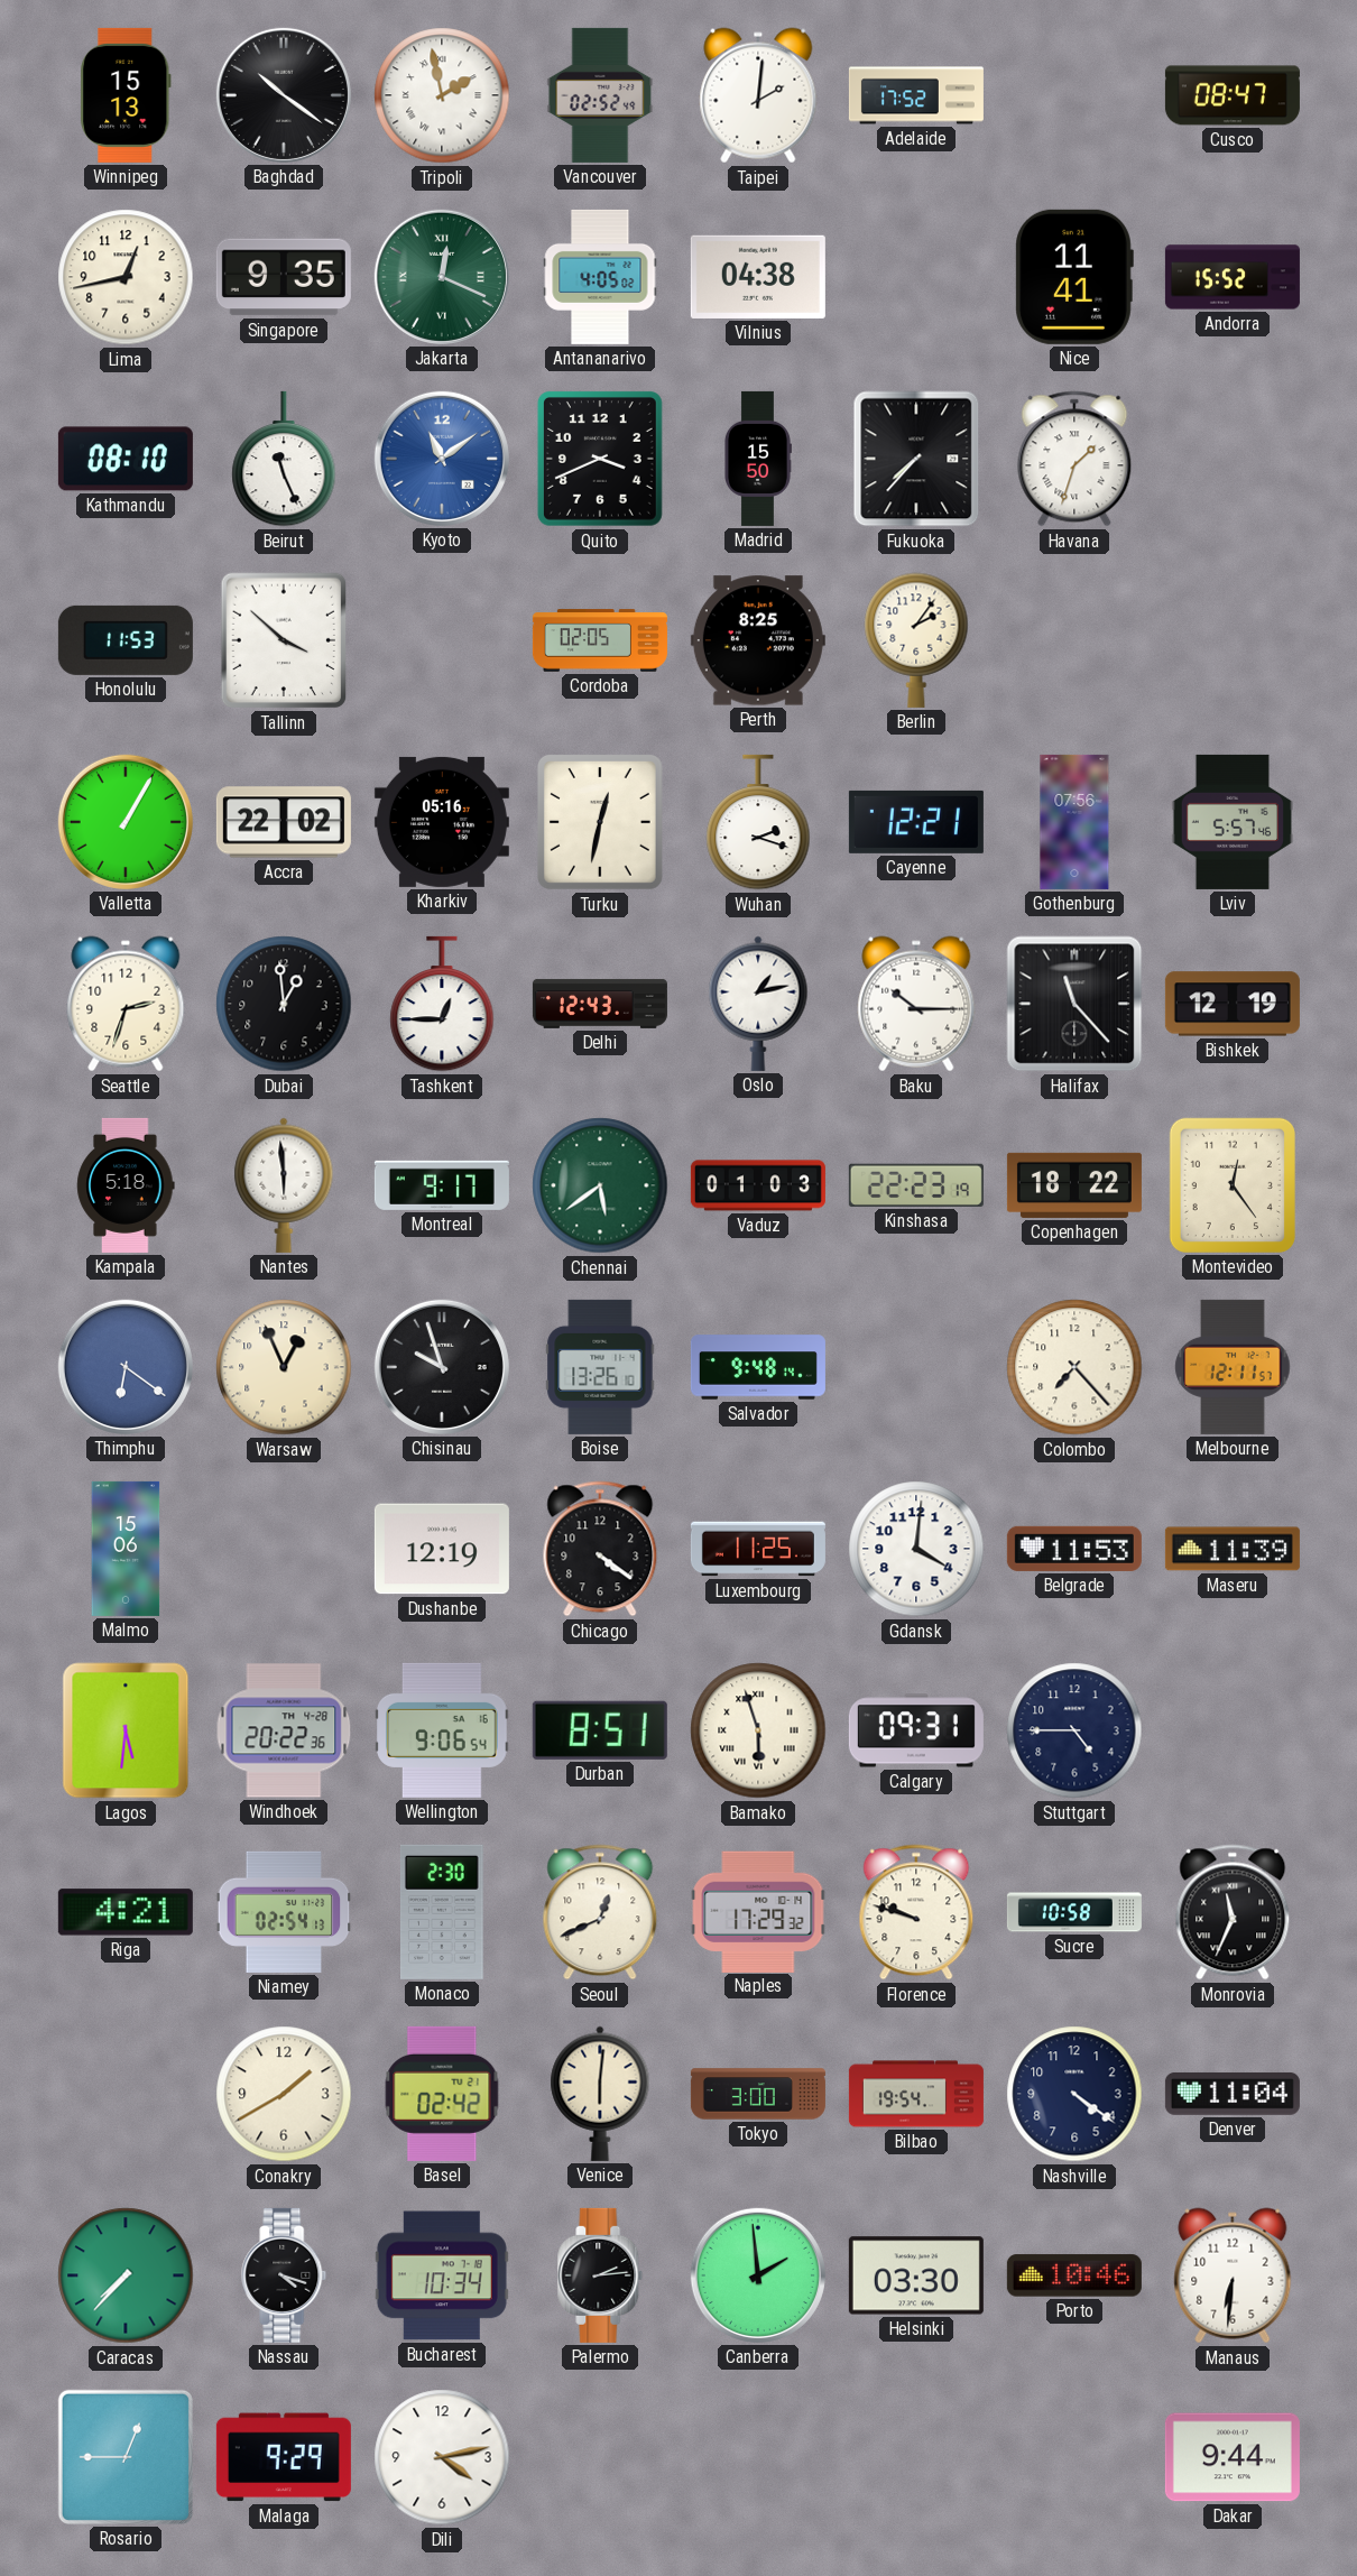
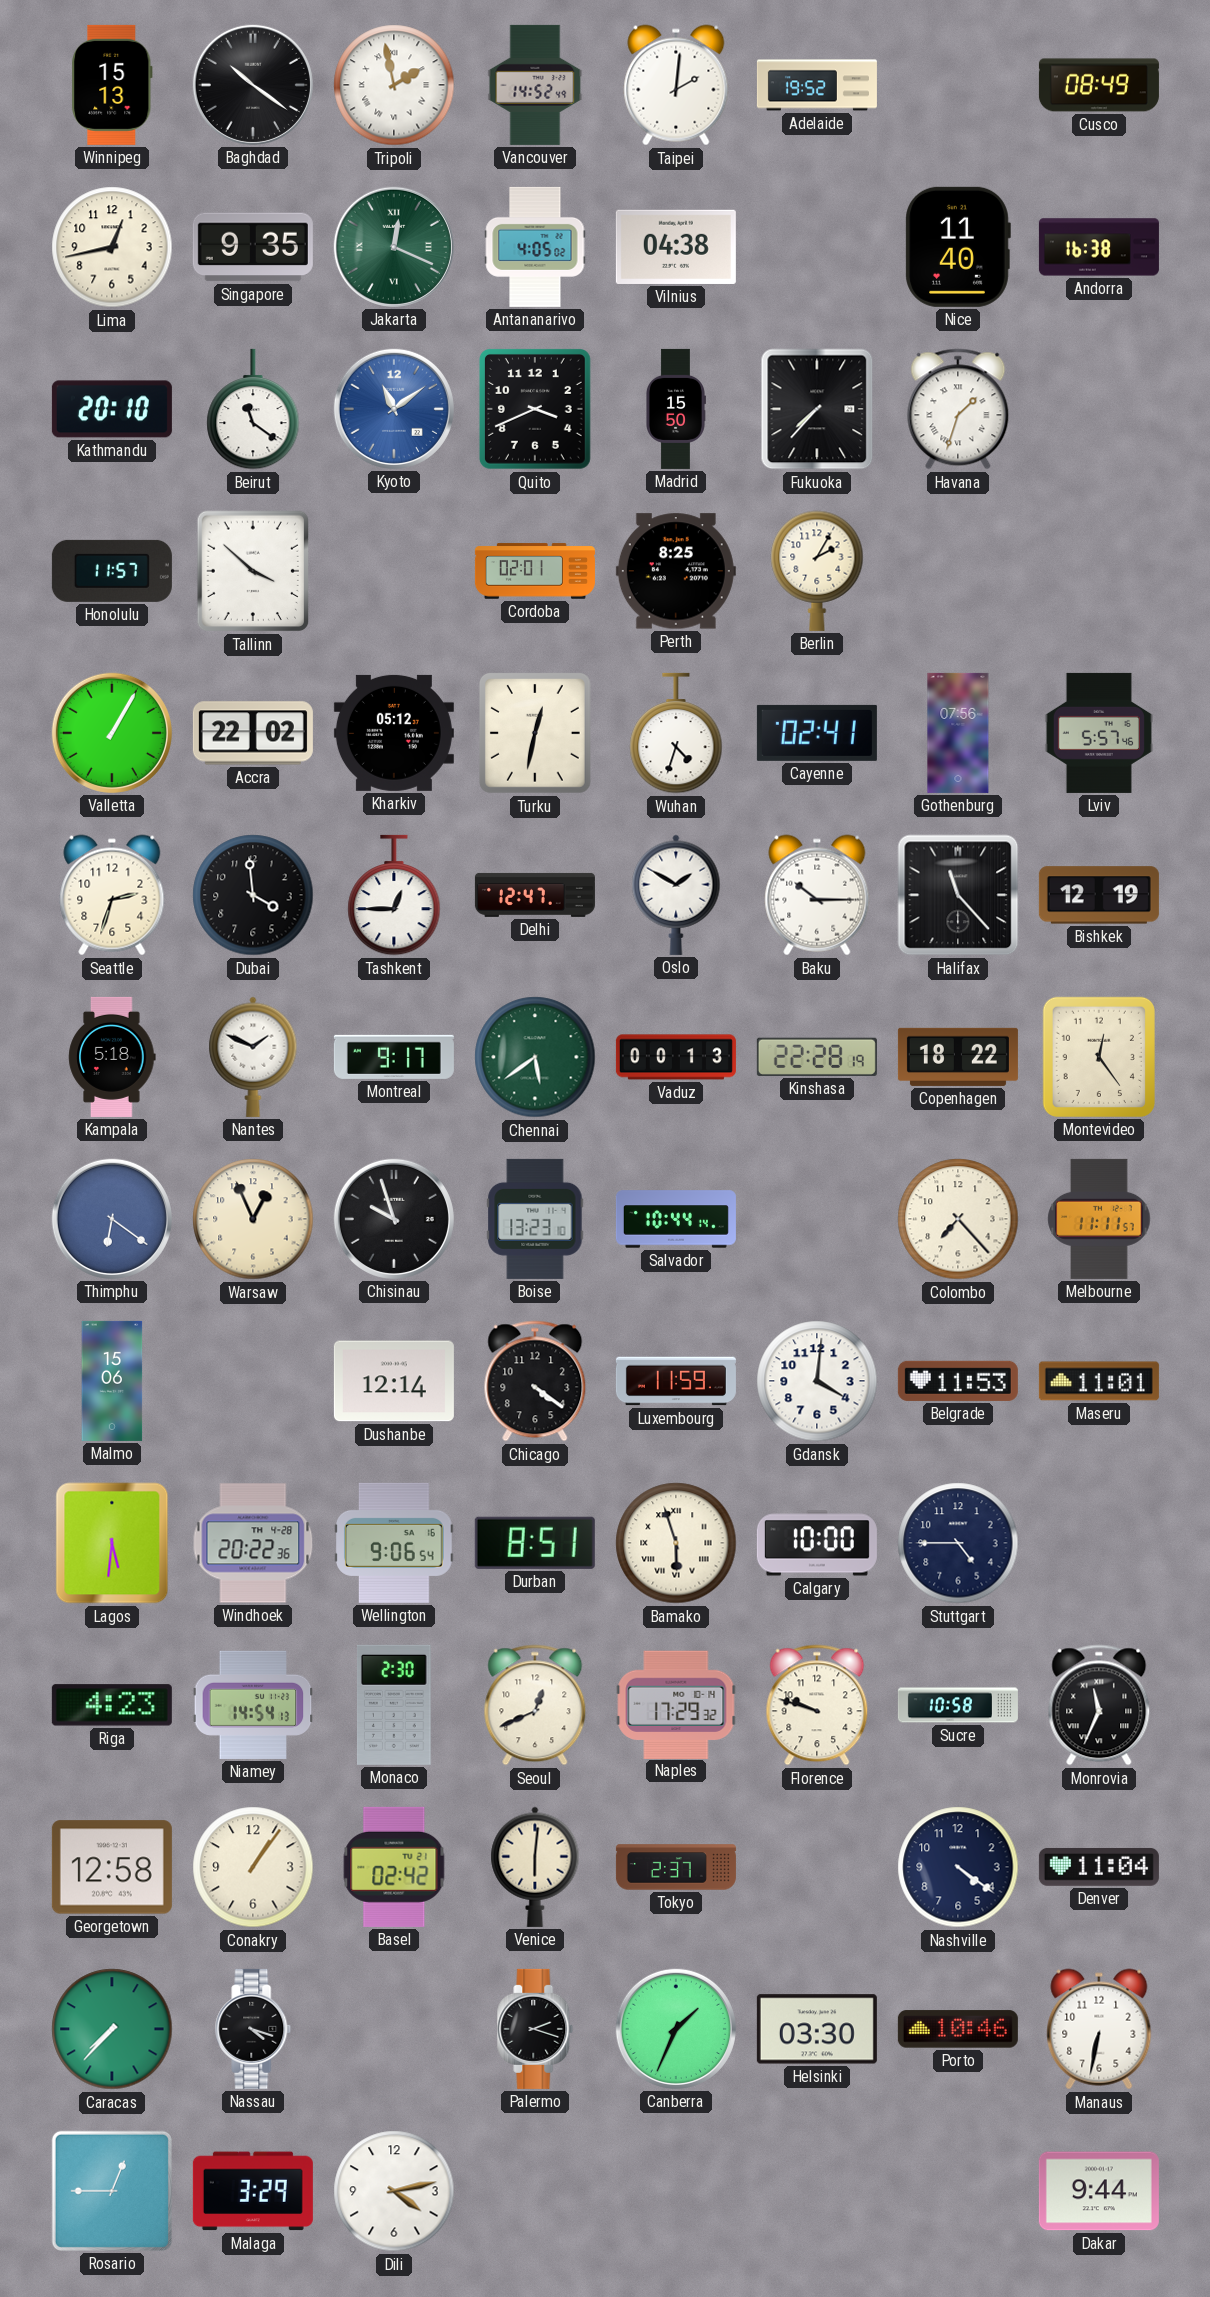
Vancouver: 02:52 -> 14:52
Adelaide: 17:52 -> 19:52
Cusco: 08:47 -> 08:49
Nice: 11:41 -> 11:40
Andorra: 15:52 -> 16:38
Kathmandu: 08:10 -> 20:10
Beirut: 11:26 -> 11:21
Honolulu: 11:53 -> 11:57
Cordoba: 02:05 -> 02:01
Berlin: 2:06 -> 2:05
Kharkiv: 05:16 -> 05:12
Wuhan: 2:18 -> 4:33
Cayenne: 12:21 -> 02:41
Dubai: 12:59 -> 3:59
Delhi: 12:43 -> 12:47
Oslo: 1:13 -> 1:50
Nantes: 5:59 -> 1:49
Vaduz: 01:03 -> 00:13
Kinshasa: 22:23 -> 22:28
Boise: 13:26 -> 13:23
Salvador: 9:48 -> 10:44
Melbourne: 12:11 -> 11:11
Dushanbe: 12:19 -> 12:14
Luxembourg: 11:25 -> 11:59
Maseru: 11:39 -> 11:01
Calgary: 09:31 -> 10:00
Riga: 4:21 -> 4:23
Niamey: 02:54 -> 14:54
Georgetown: none -> 12:58
Conakry: 1:40 -> 1:06
Tokyo: 3:00 -> 2:37
Bilbao: 19:54 -> none
Bucharest: 10:34 -> none
Palermo: 2:14 -> 2:18
Canberra: 1:59 -> 1:34
Manaus: 6:31 -> 6:32
Malaga: 9:29 -> 3:29
